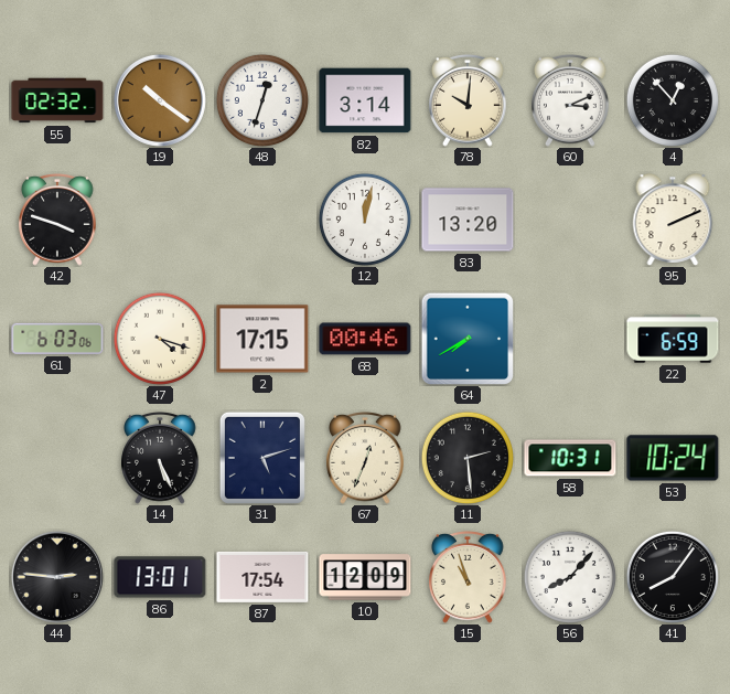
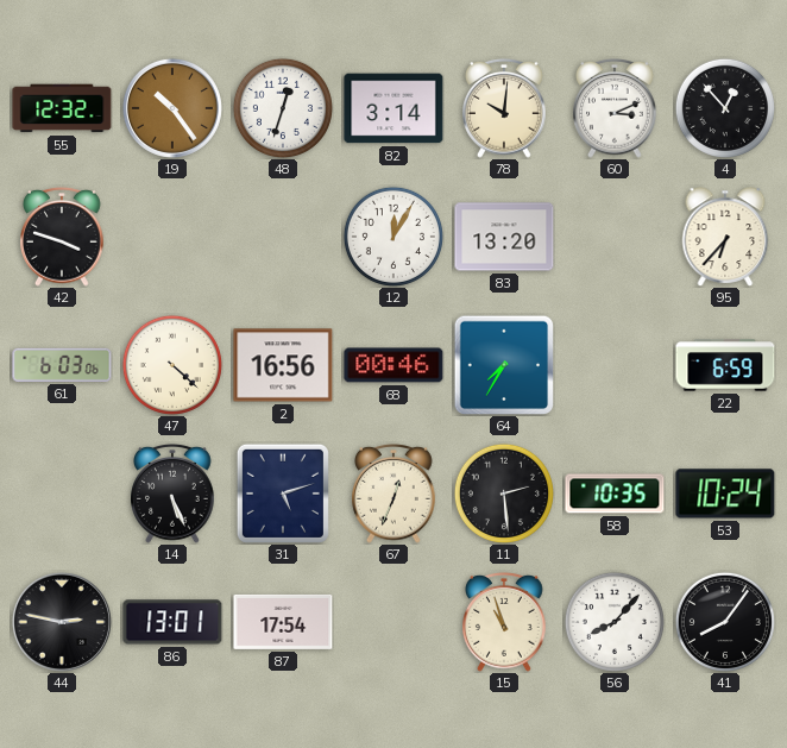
55: 02:32 -> 12:32
19: 10:21 -> 10:24
12: 12:02 -> 12:05
95: 2:11 -> 6:37
47: 4:18 -> 4:22
2: 17:15 -> 16:56
64: 7:40 -> 7:35
58: 10:31 -> 10:35
44: 2:46 -> 2:47
10: 12:09 -> none
